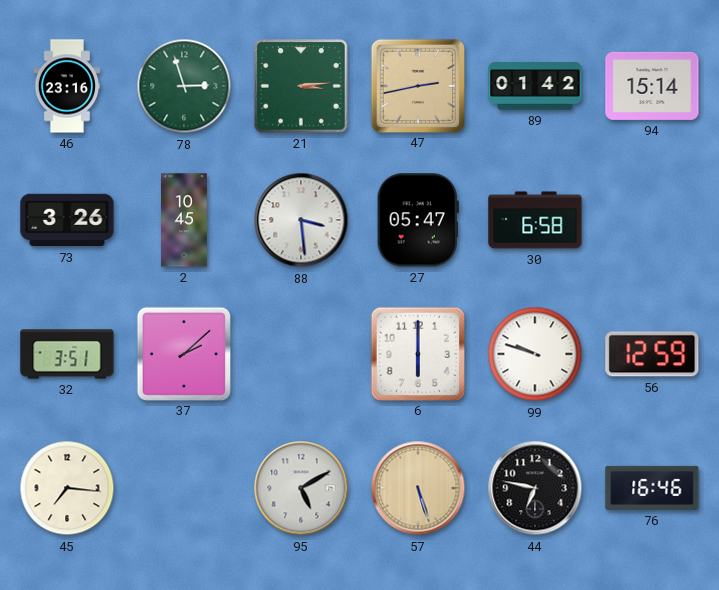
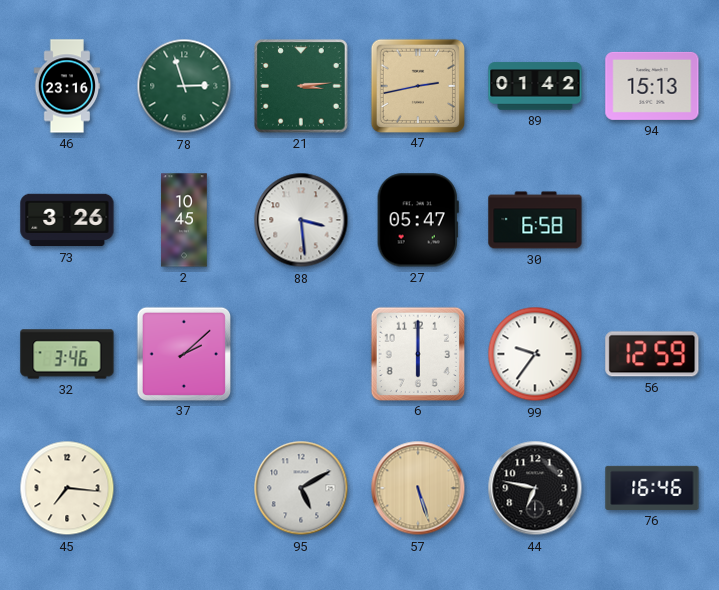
94: 15:14 -> 15:13
32: 3:51 -> 3:46
99: 9:48 -> 9:36
